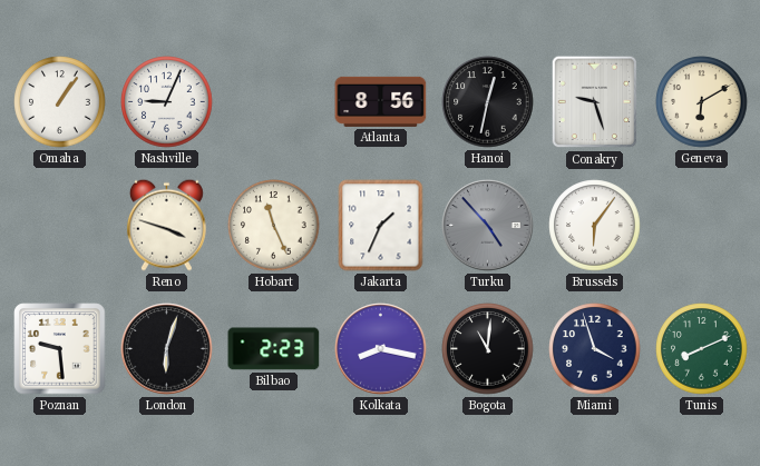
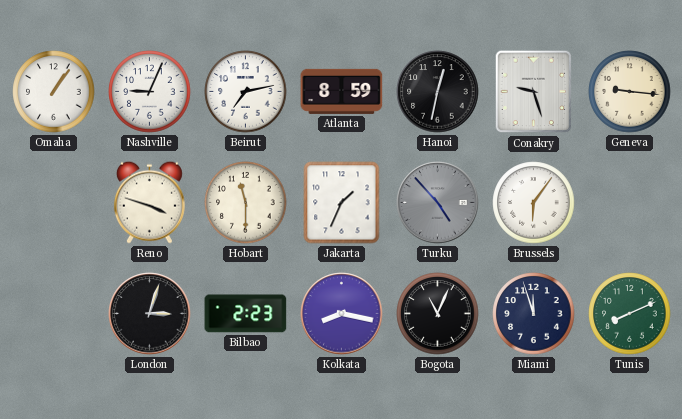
Beirut: none -> 7:13
Atlanta: 8:56 -> 8:59
Geneva: 6:10 -> 9:16
Hobart: 11:26 -> 11:30
Poznan: 9:29 -> none
London: 6:03 -> 3:03
Bogota: 11:01 -> 11:04
Miami: 3:57 -> 11:57
